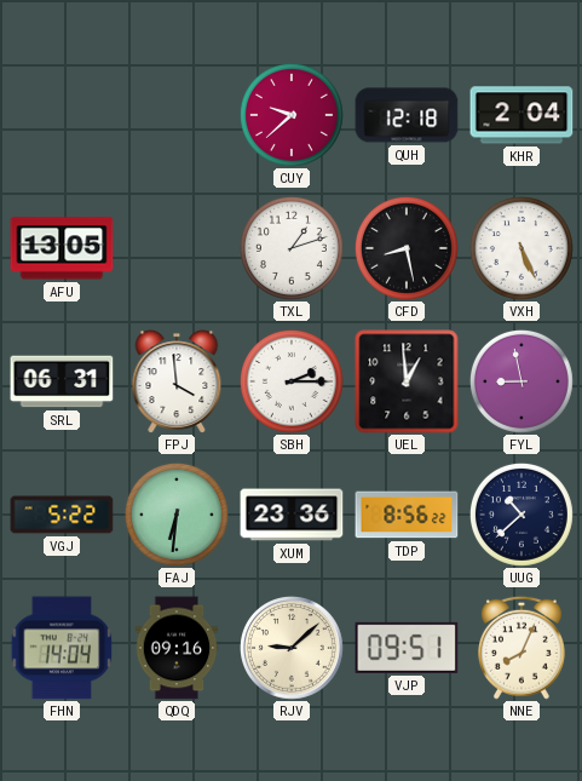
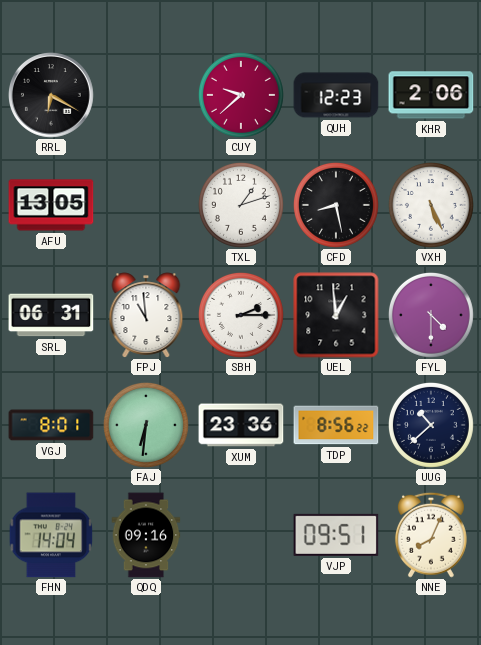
RRL: none -> 6:20
QUH: 12:18 -> 12:23
KHR: 2:04 -> 2:06
FPJ: 3:59 -> 10:59
FYL: 8:58 -> 4:30
VGJ: 5:22 -> 8:01
RJV: 9:08 -> none
